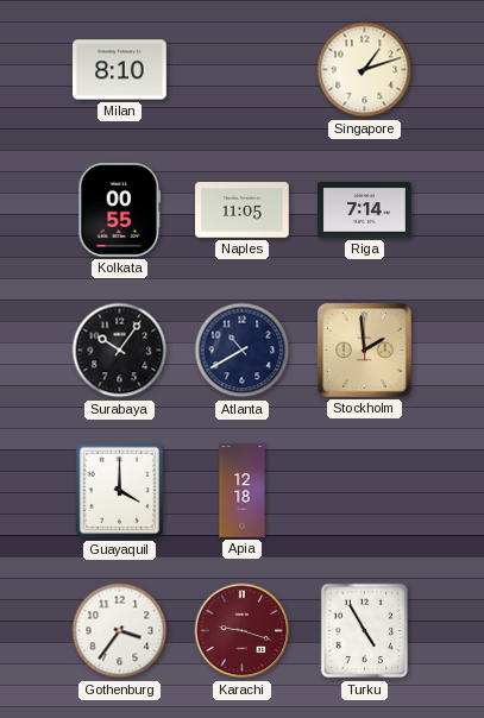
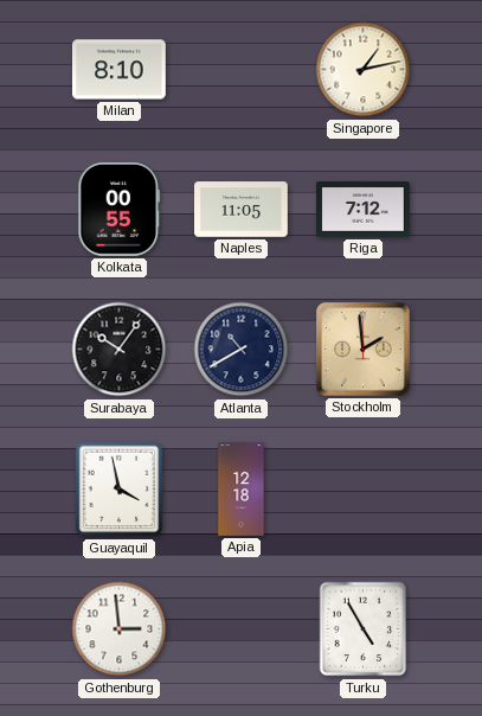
Singapore: 1:12 -> 1:13
Riga: 7:14 -> 7:12
Guayaquil: 4:00 -> 3:58
Gothenburg: 3:36 -> 2:59
Karachi: 9:18 -> none
